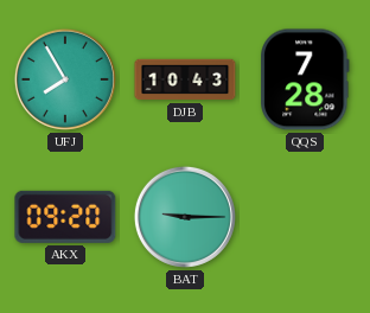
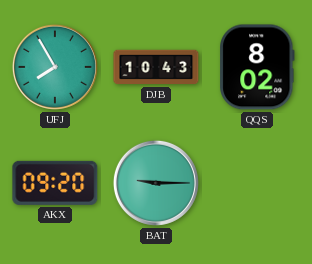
QQS: 7:28 -> 8:02
